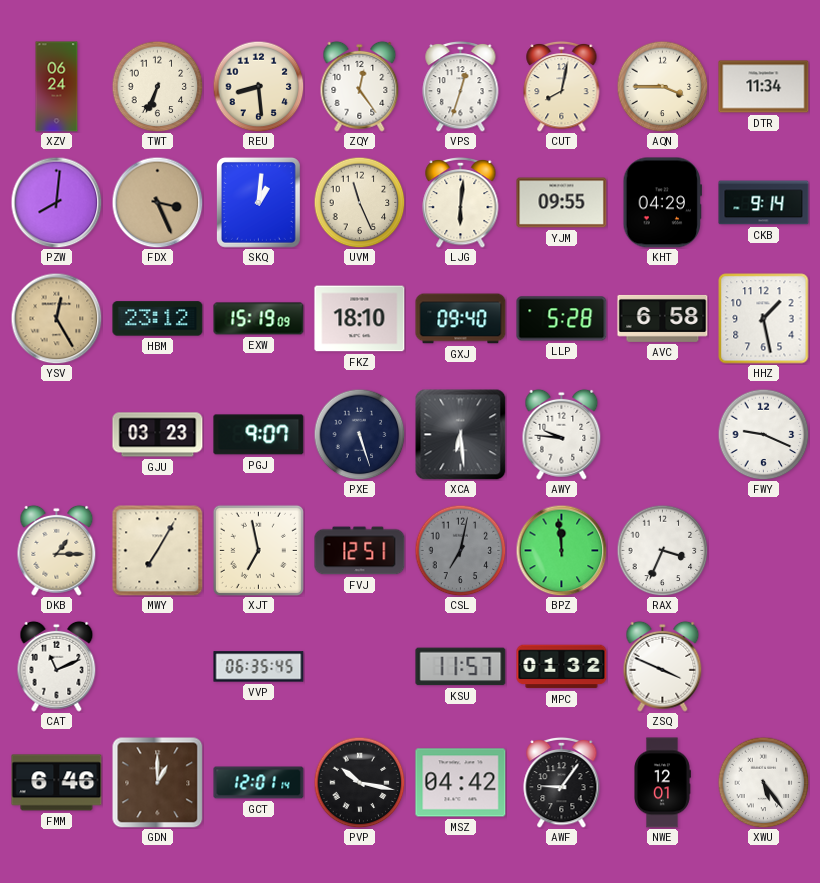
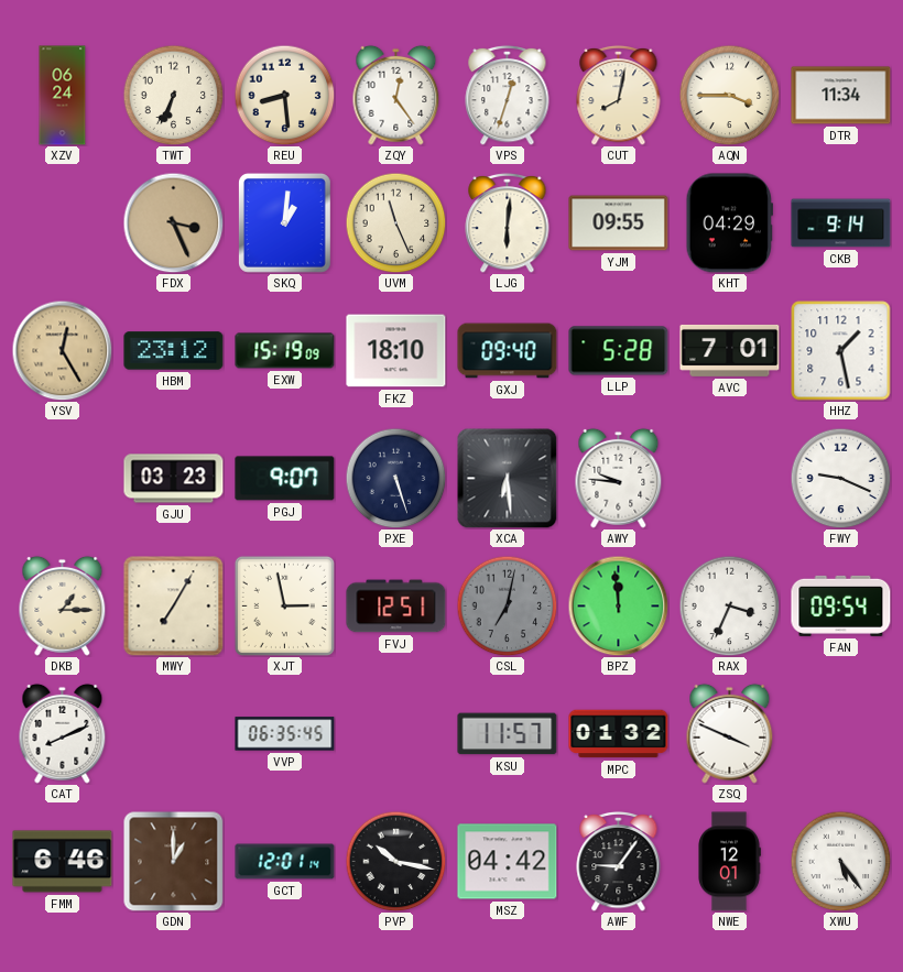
PZW: 8:01 -> none
AVC: 6:58 -> 7:01
XJT: 6:58 -> 2:58
FAN: none -> 09:54
CAT: 11:11 -> 8:11
